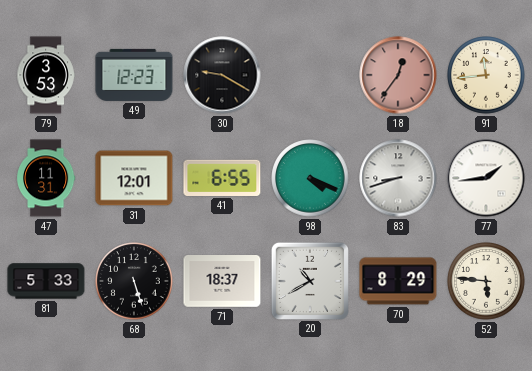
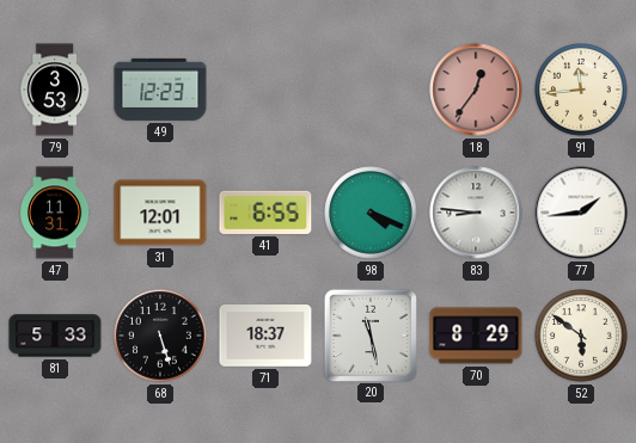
30: 9:20 -> none
83: 8:42 -> 8:46
20: 10:40 -> 11:28
52: 5:46 -> 5:51
